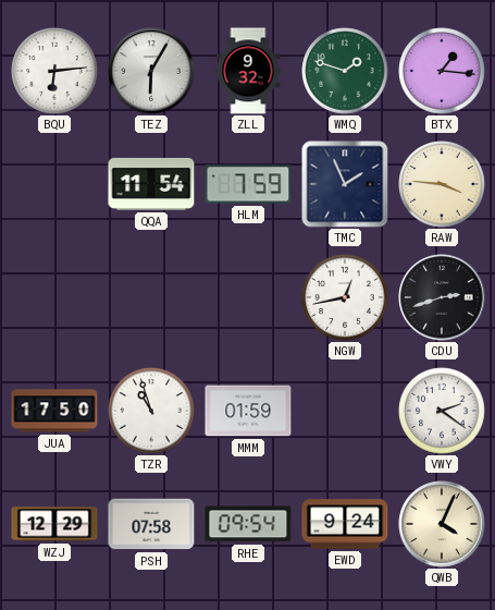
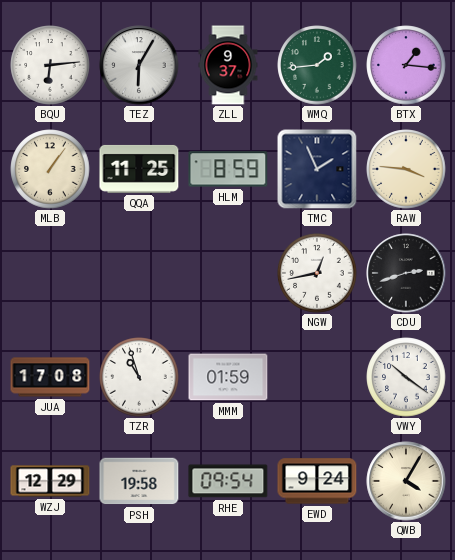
ZLL: 9:32 -> 9:37
WMQ: 1:48 -> 1:44
MLB: none -> 1:06
QQA: 11:54 -> 11:25
HLM: 7:59 -> 8:59
JUA: 17:50 -> 17:08
VWY: 2:21 -> 10:21
PSH: 07:58 -> 19:58
QWB: 4:04 -> 4:05
